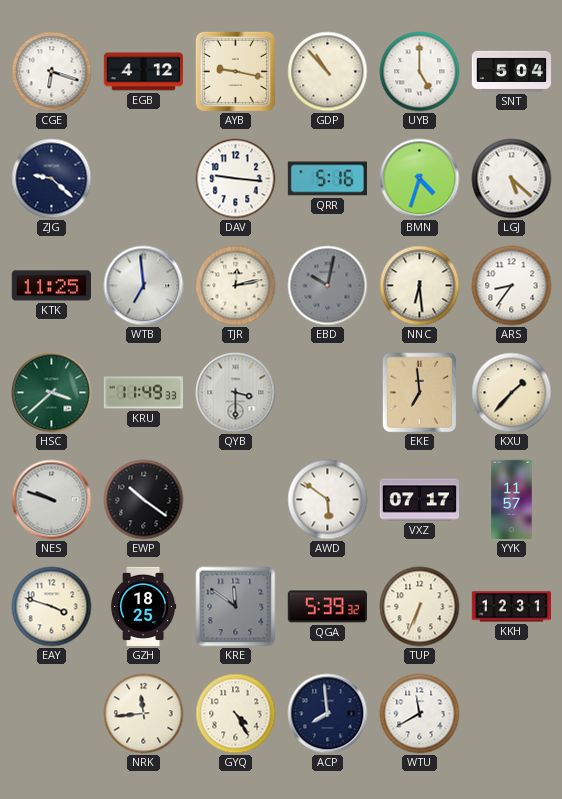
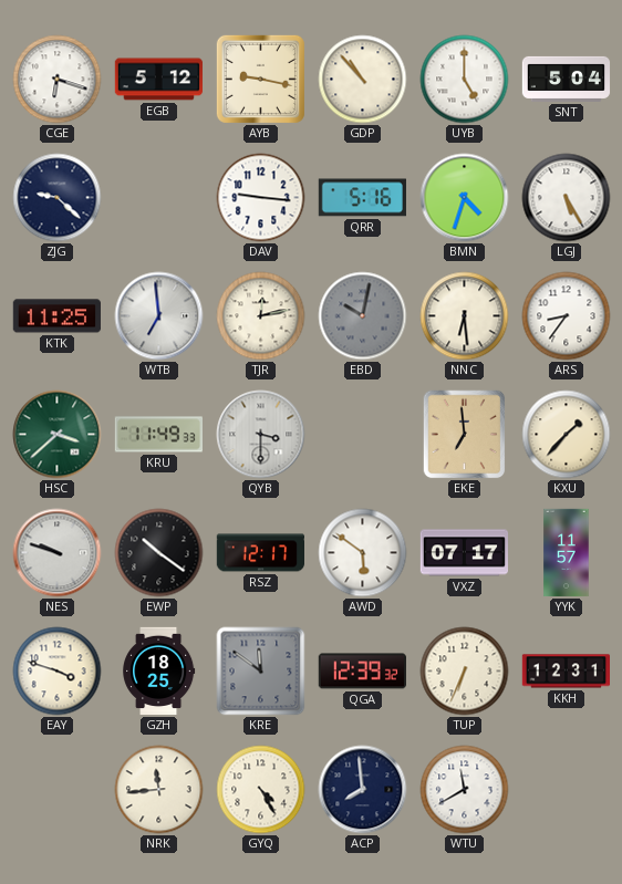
EGB: 4:12 -> 5:12
LGJ: 5:22 -> 5:25
RSZ: none -> 12:17
QGA: 5:39 -> 12:39
